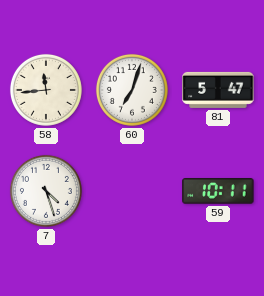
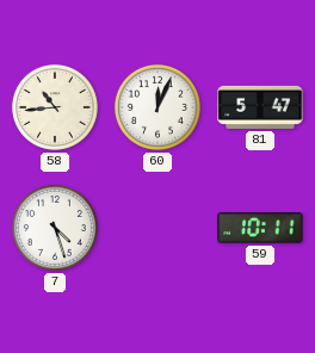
58: 11:44 -> 10:44
60: 7:03 -> 12:04
